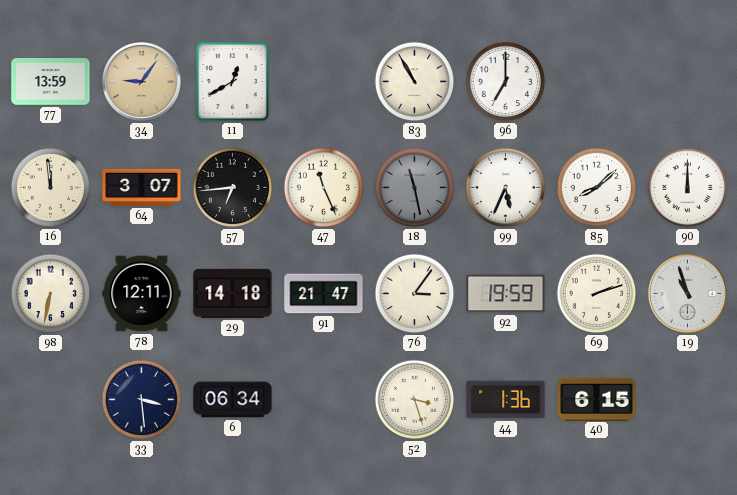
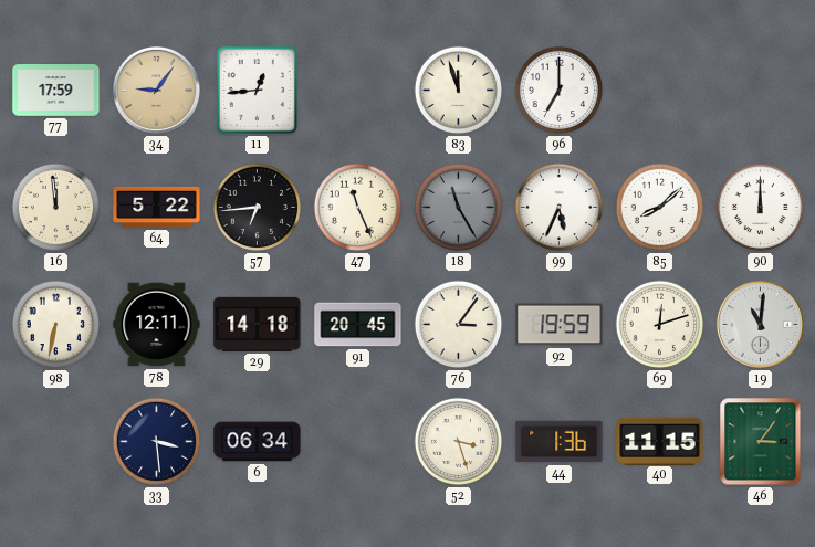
77: 13:59 -> 17:59
11: 12:40 -> 12:44
83: 10:55 -> 11:57
64: 3:07 -> 5:22
18: 11:28 -> 11:25
91: 21:47 -> 20:45
69: 2:12 -> 12:12
19: 10:57 -> 11:01
40: 6:15 -> 11:15
46: none -> 3:06
